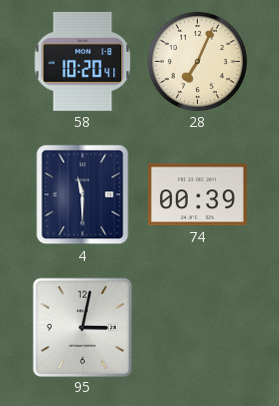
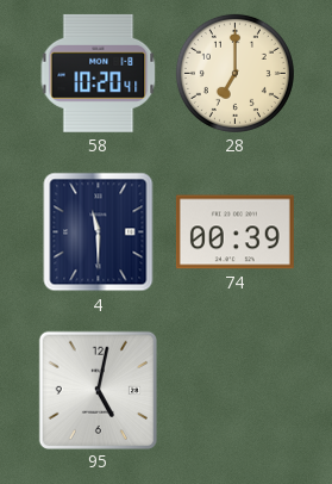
28: 7:04 -> 7:00
95: 3:02 -> 5:02
